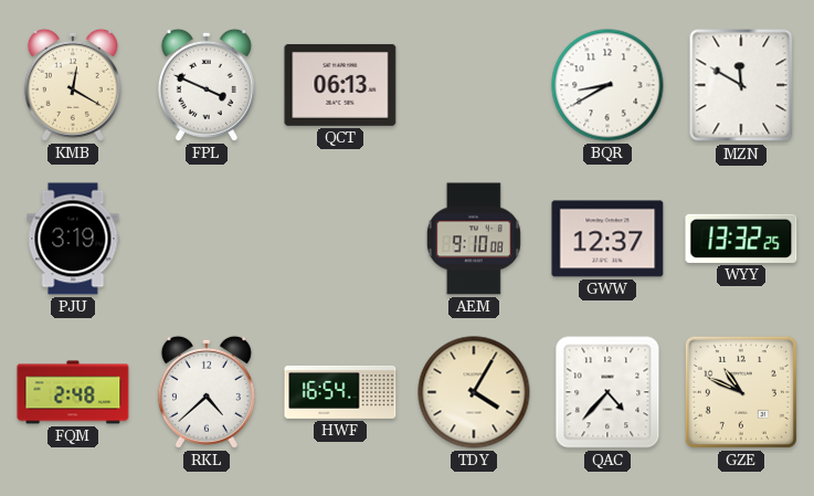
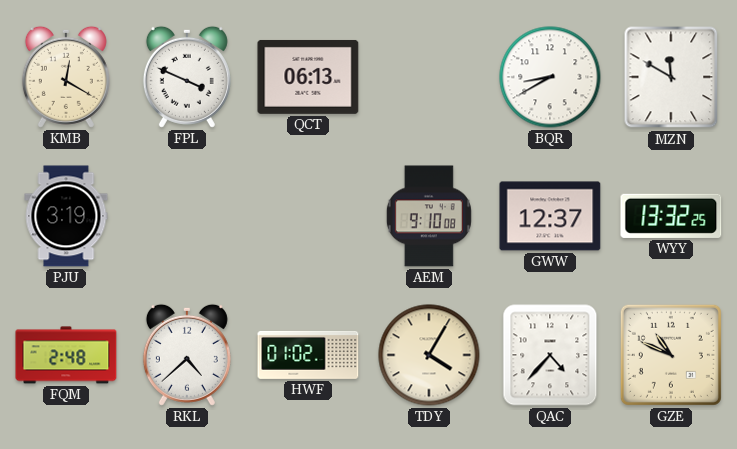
HWF: 16:54 -> 01:02
